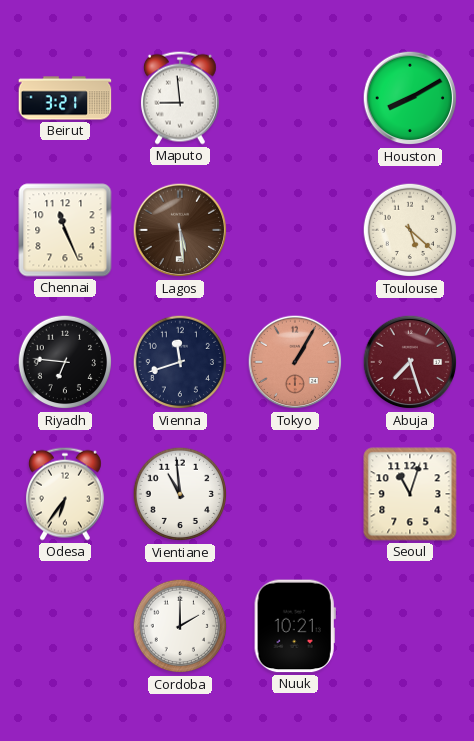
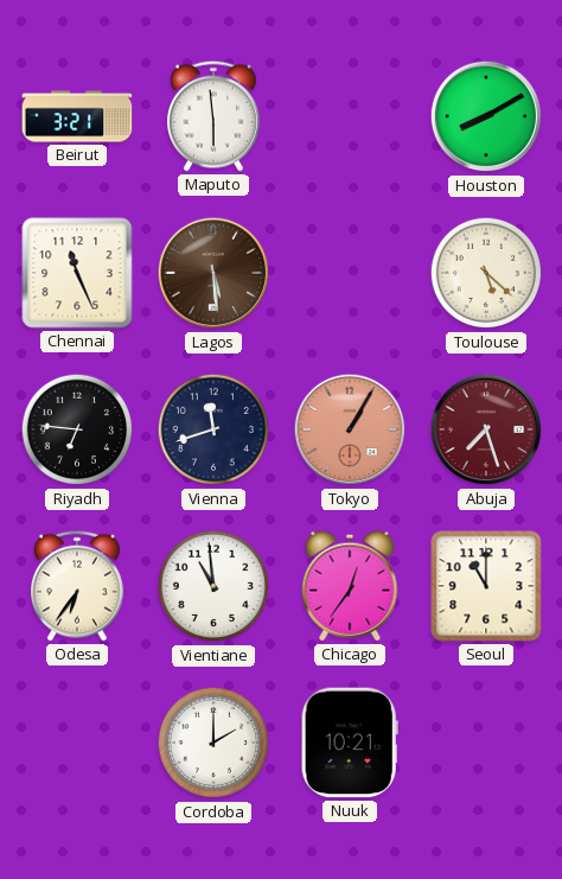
Maputo: 8:59 -> 5:59
Chicago: none -> 12:36
Seoul: 11:03 -> 11:00
